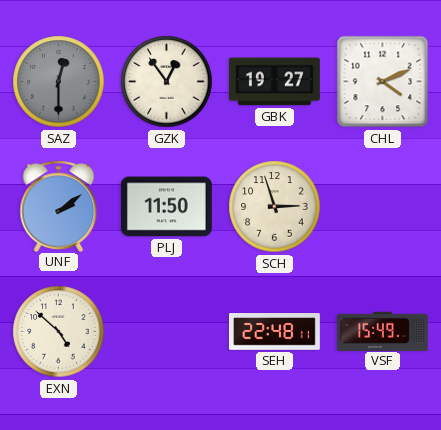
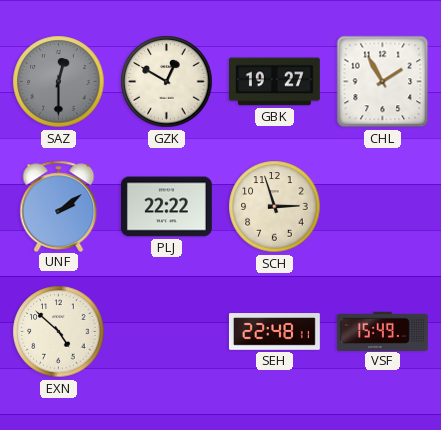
GZK: 12:54 -> 12:50
CHL: 4:11 -> 1:55
PLJ: 11:50 -> 22:22
